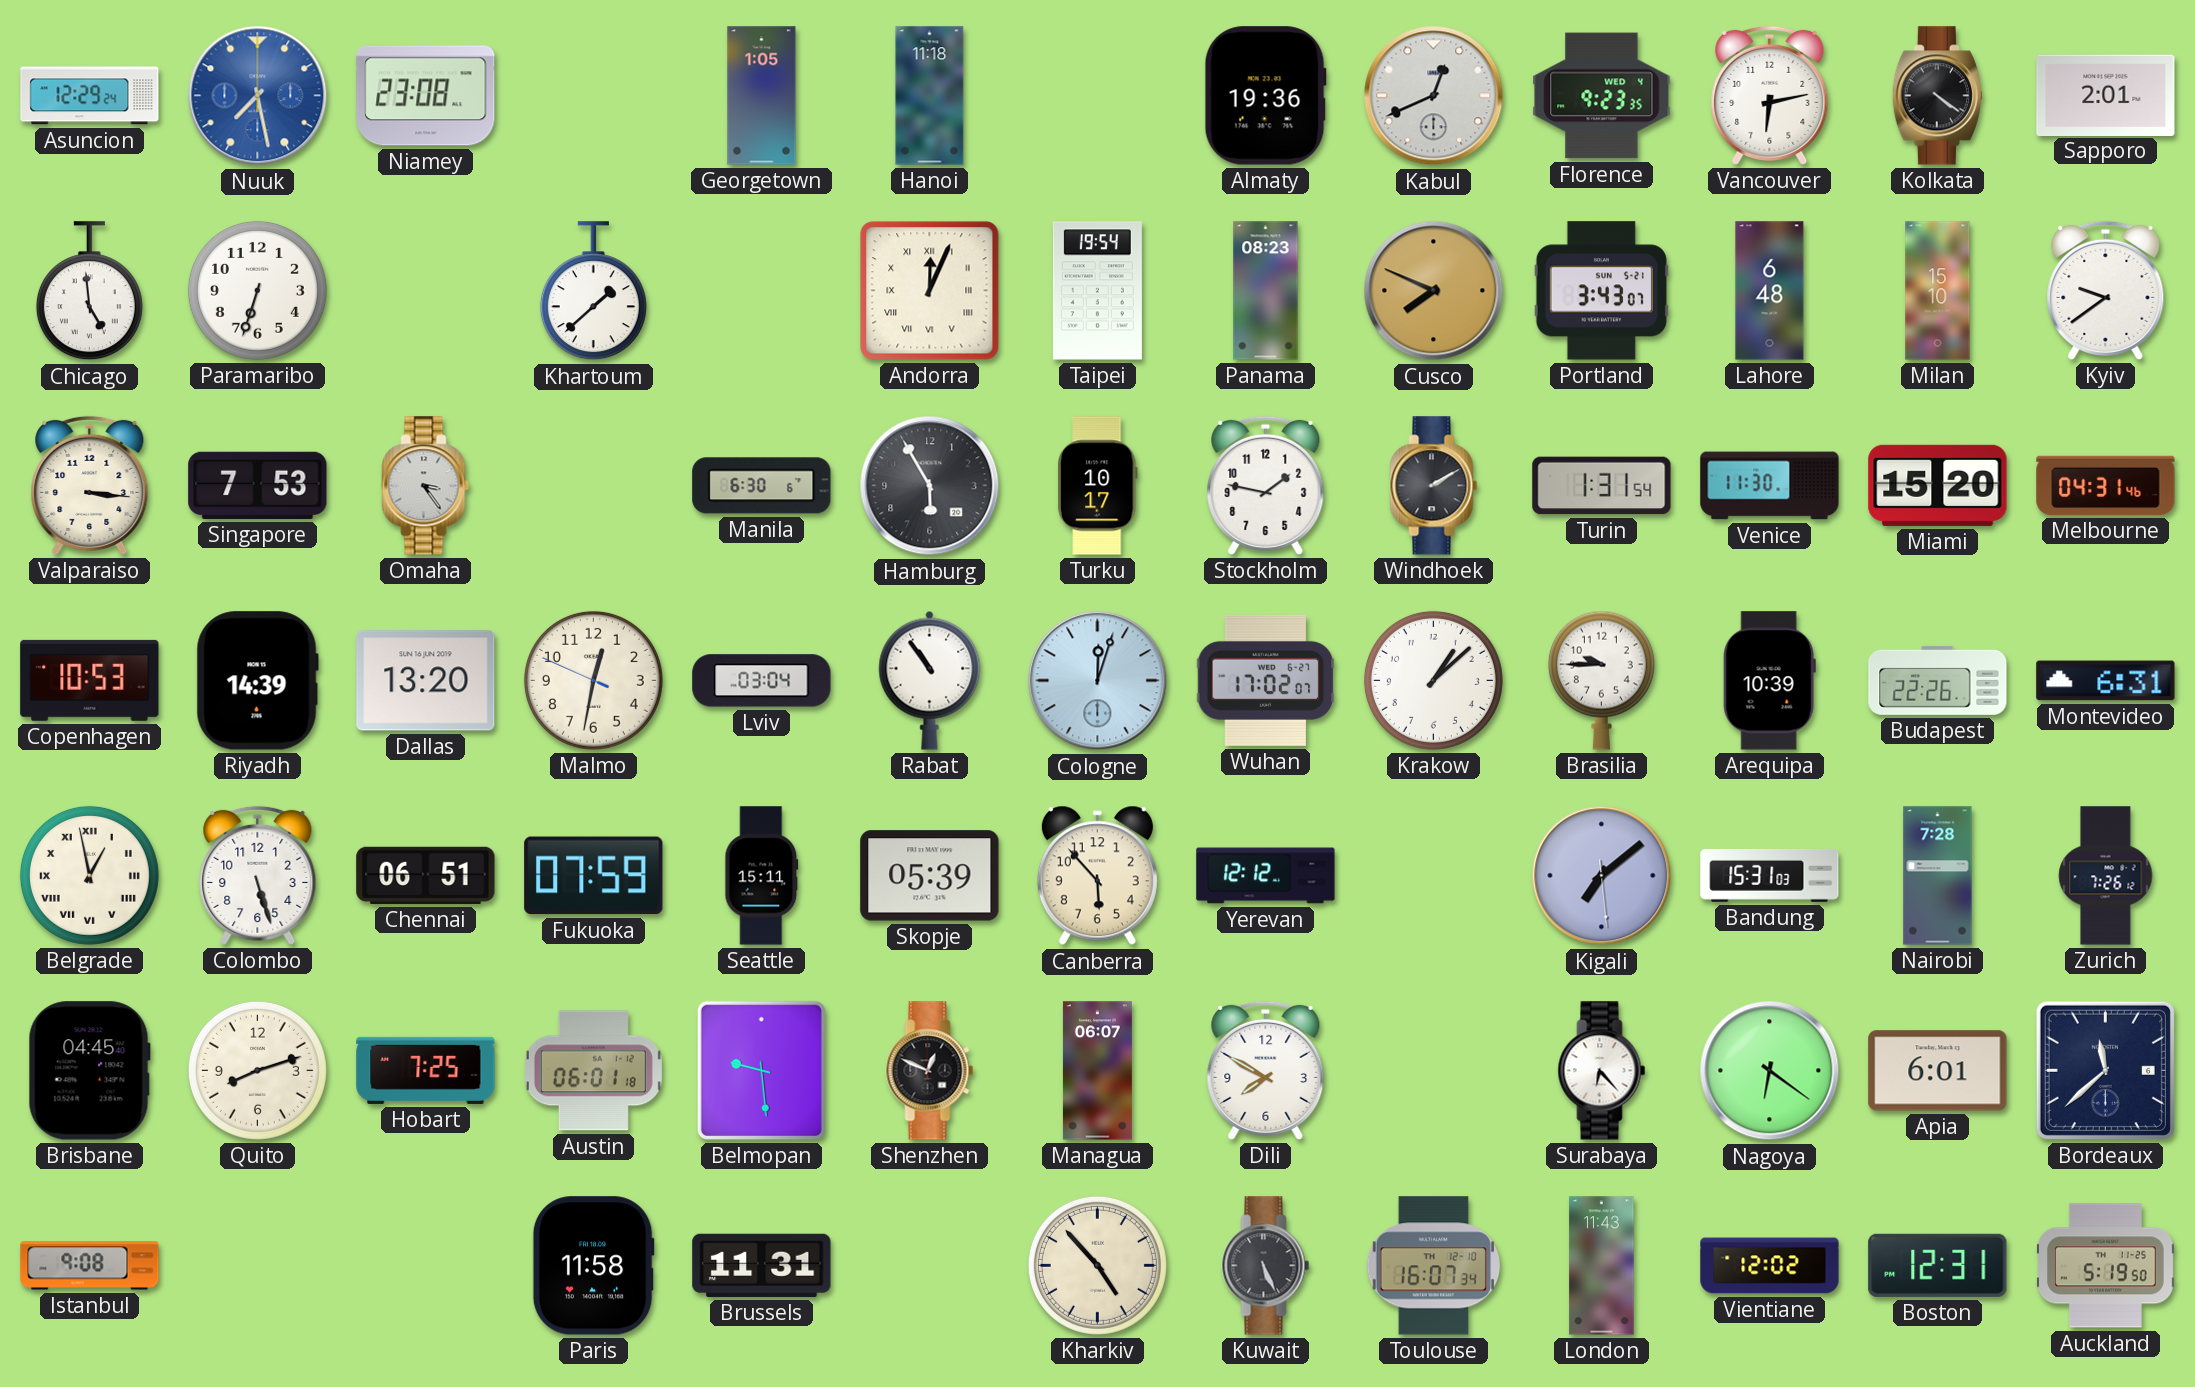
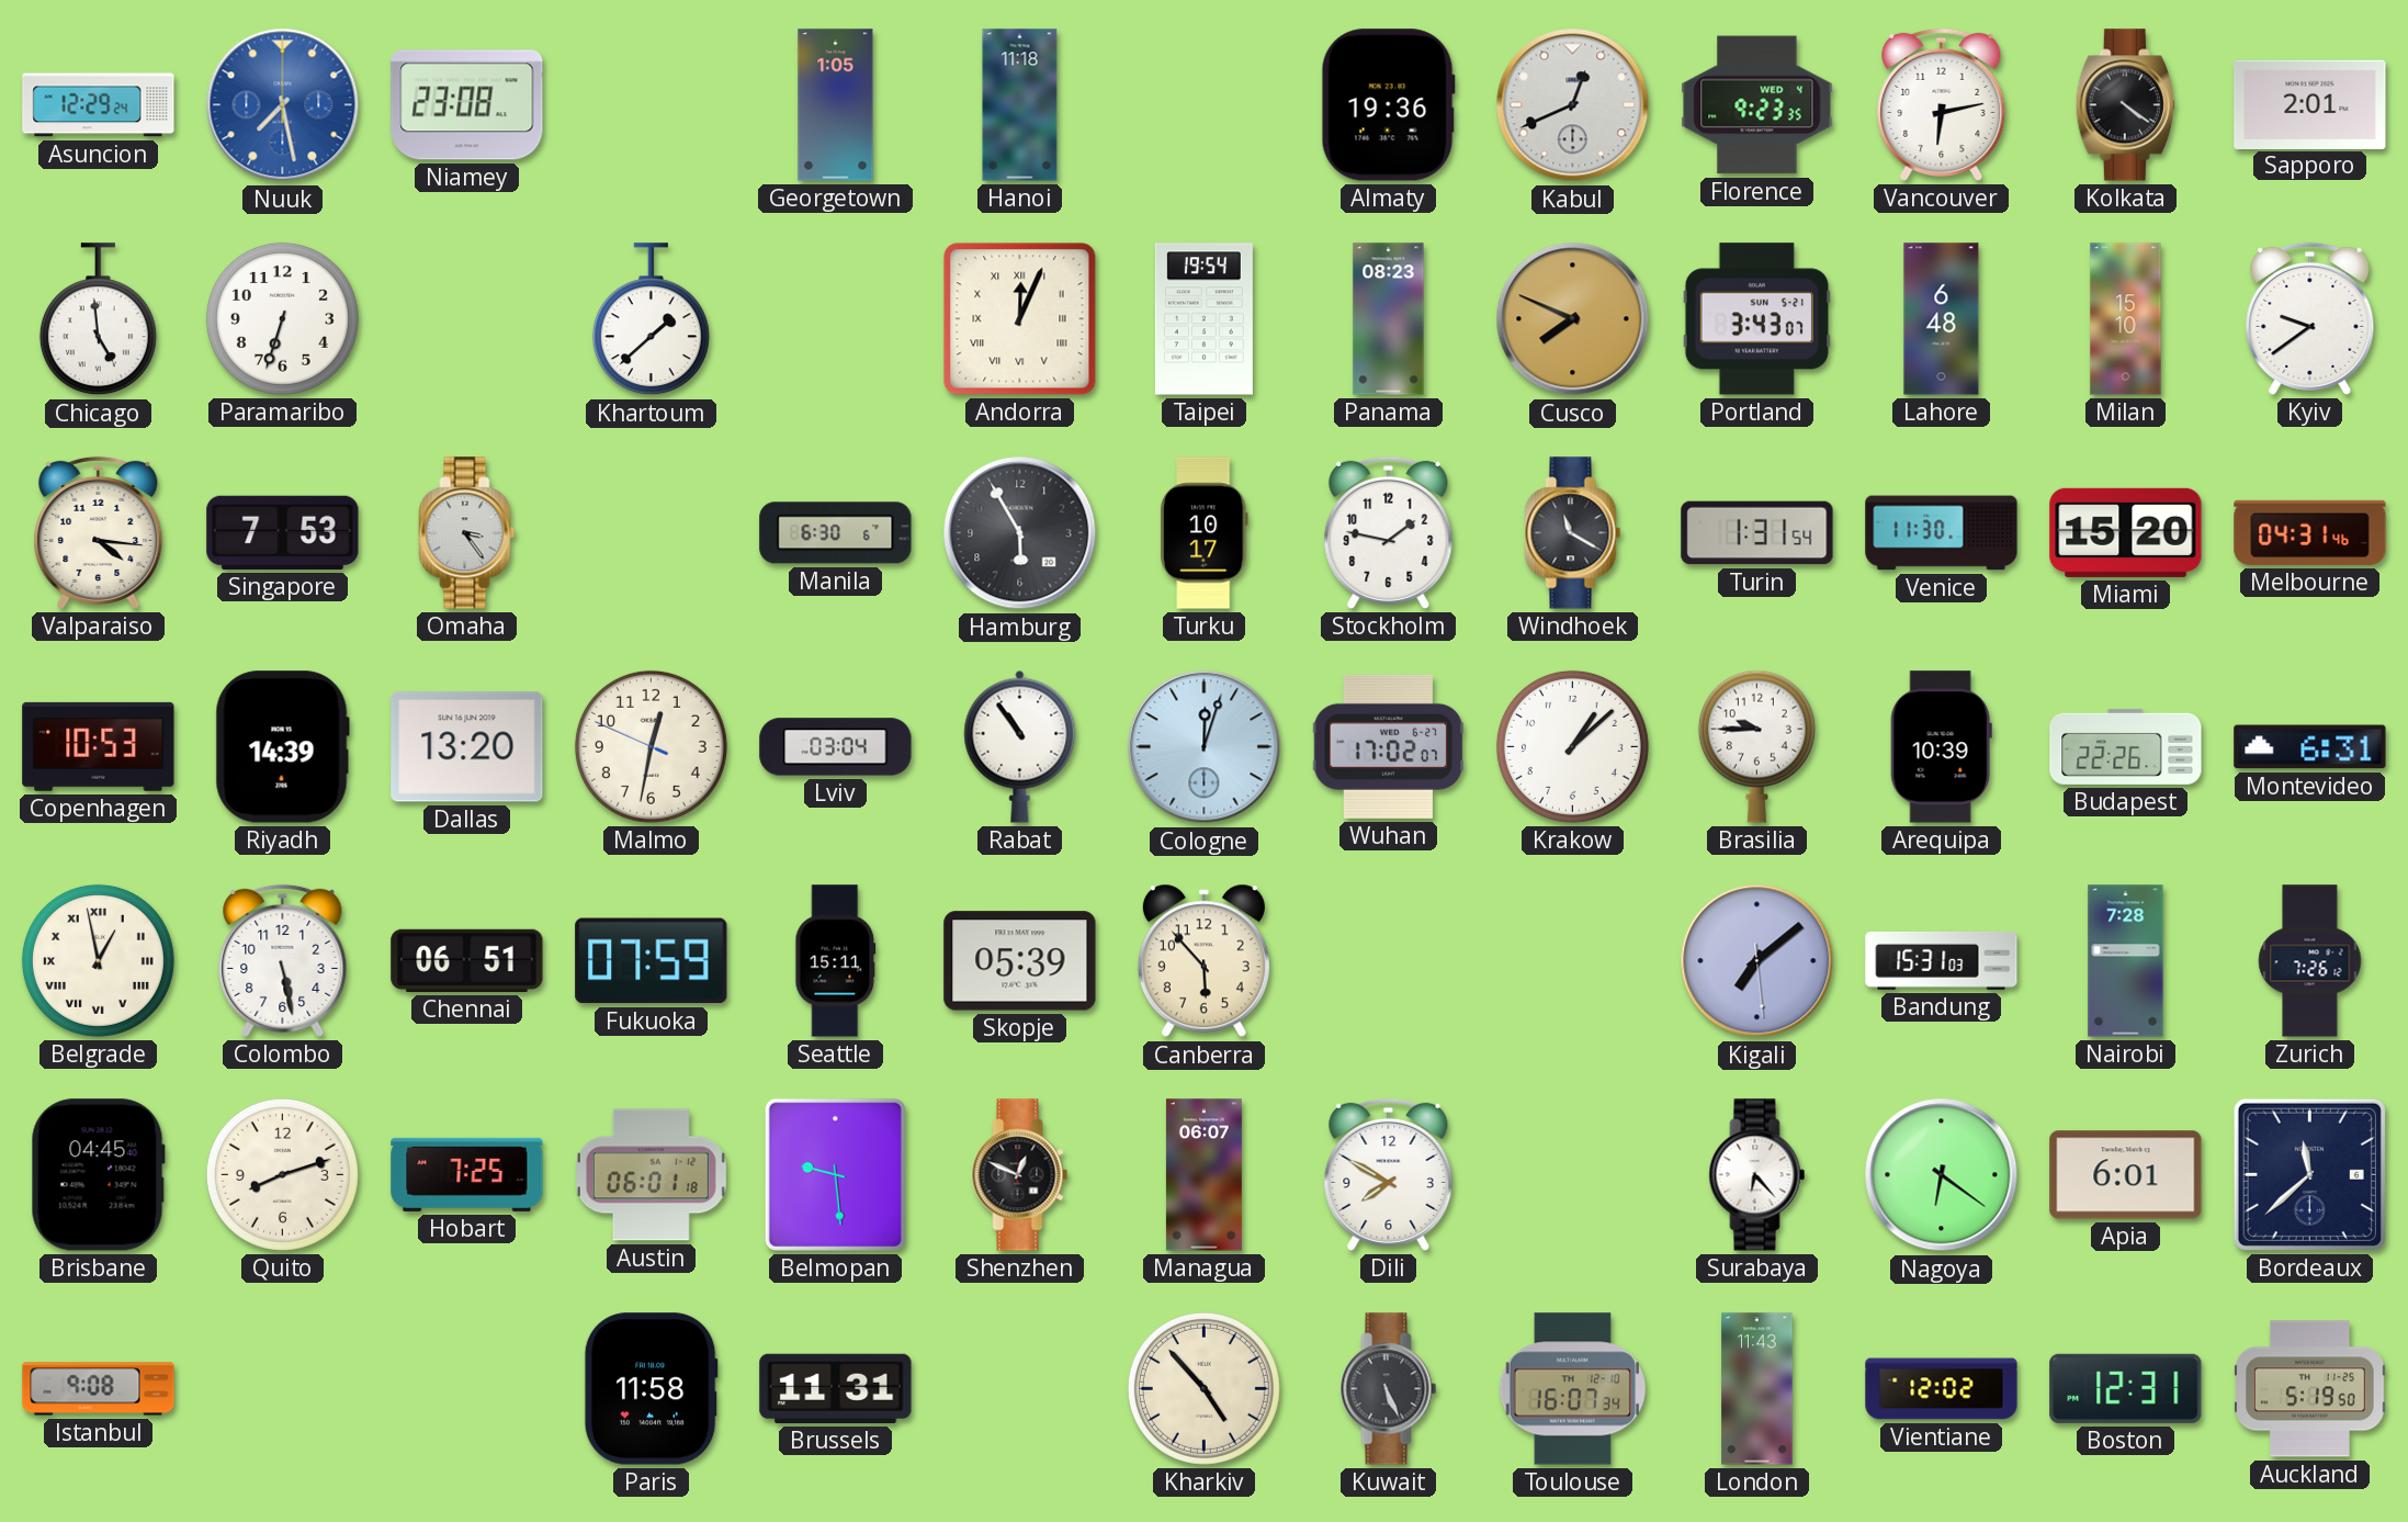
Valparaiso: 3:16 -> 4:16
Windhoek: 2:10 -> 11:20
Colombo: 5:27 -> 5:28
Yerevan: 12:12 -> none
